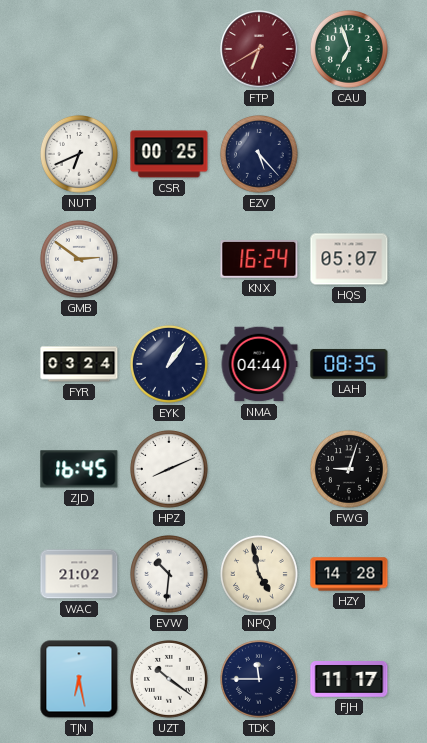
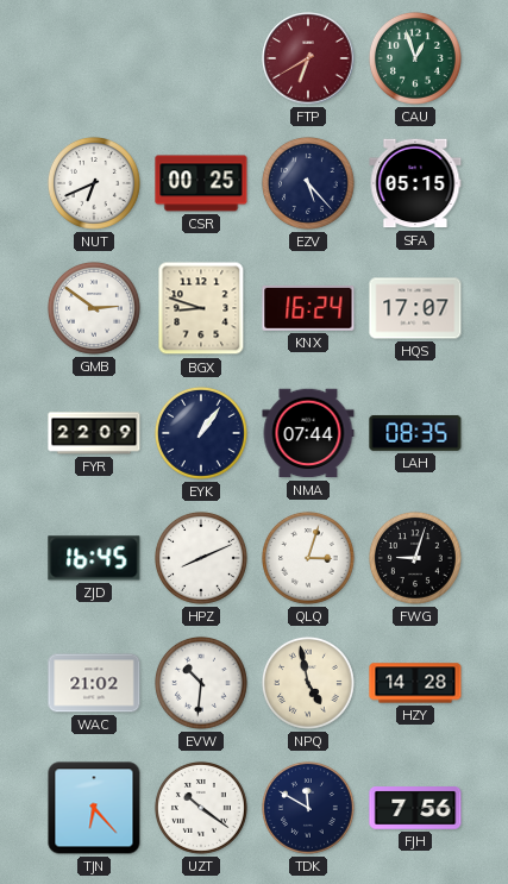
CAU: 6:57 -> 12:57
SFA: none -> 05:15
BGX: none -> 8:48
HQS: 05:07 -> 17:07
FYR: 03:24 -> 22:09
NMA: 04:44 -> 07:44
QLQ: none -> 3:03
TJN: 6:28 -> 6:23
TDK: 11:45 -> 11:50
FJH: 11:17 -> 7:56
